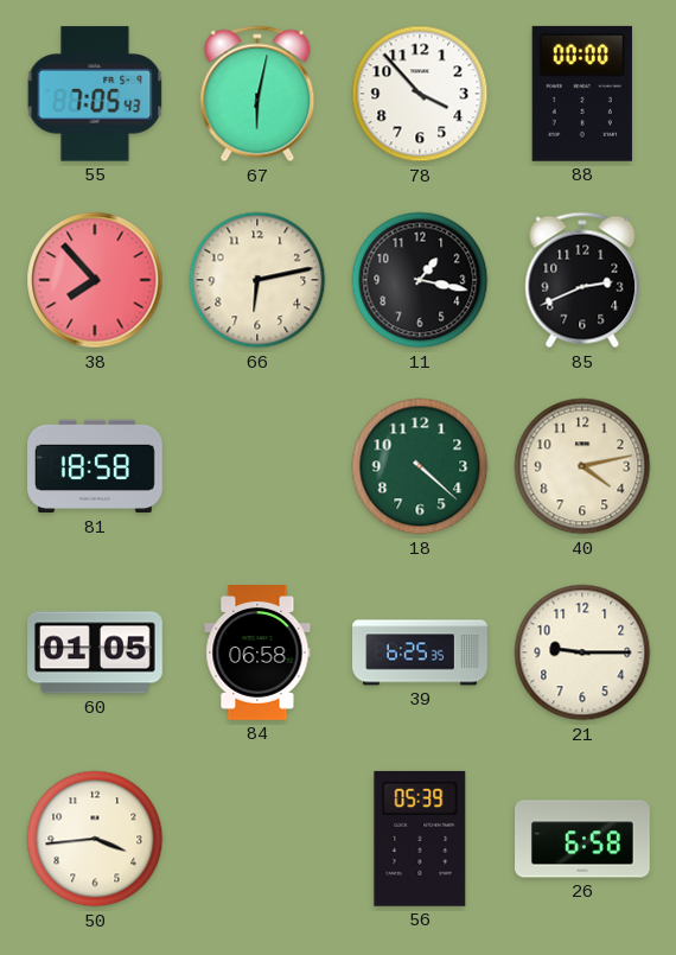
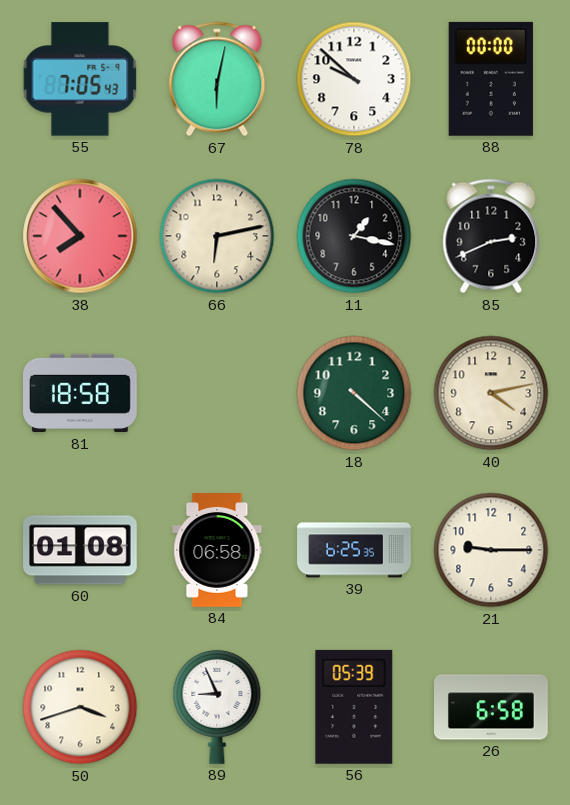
78: 3:53 -> 9:52
60: 01:05 -> 01:08
50: 3:44 -> 3:42
89: none -> 8:56
